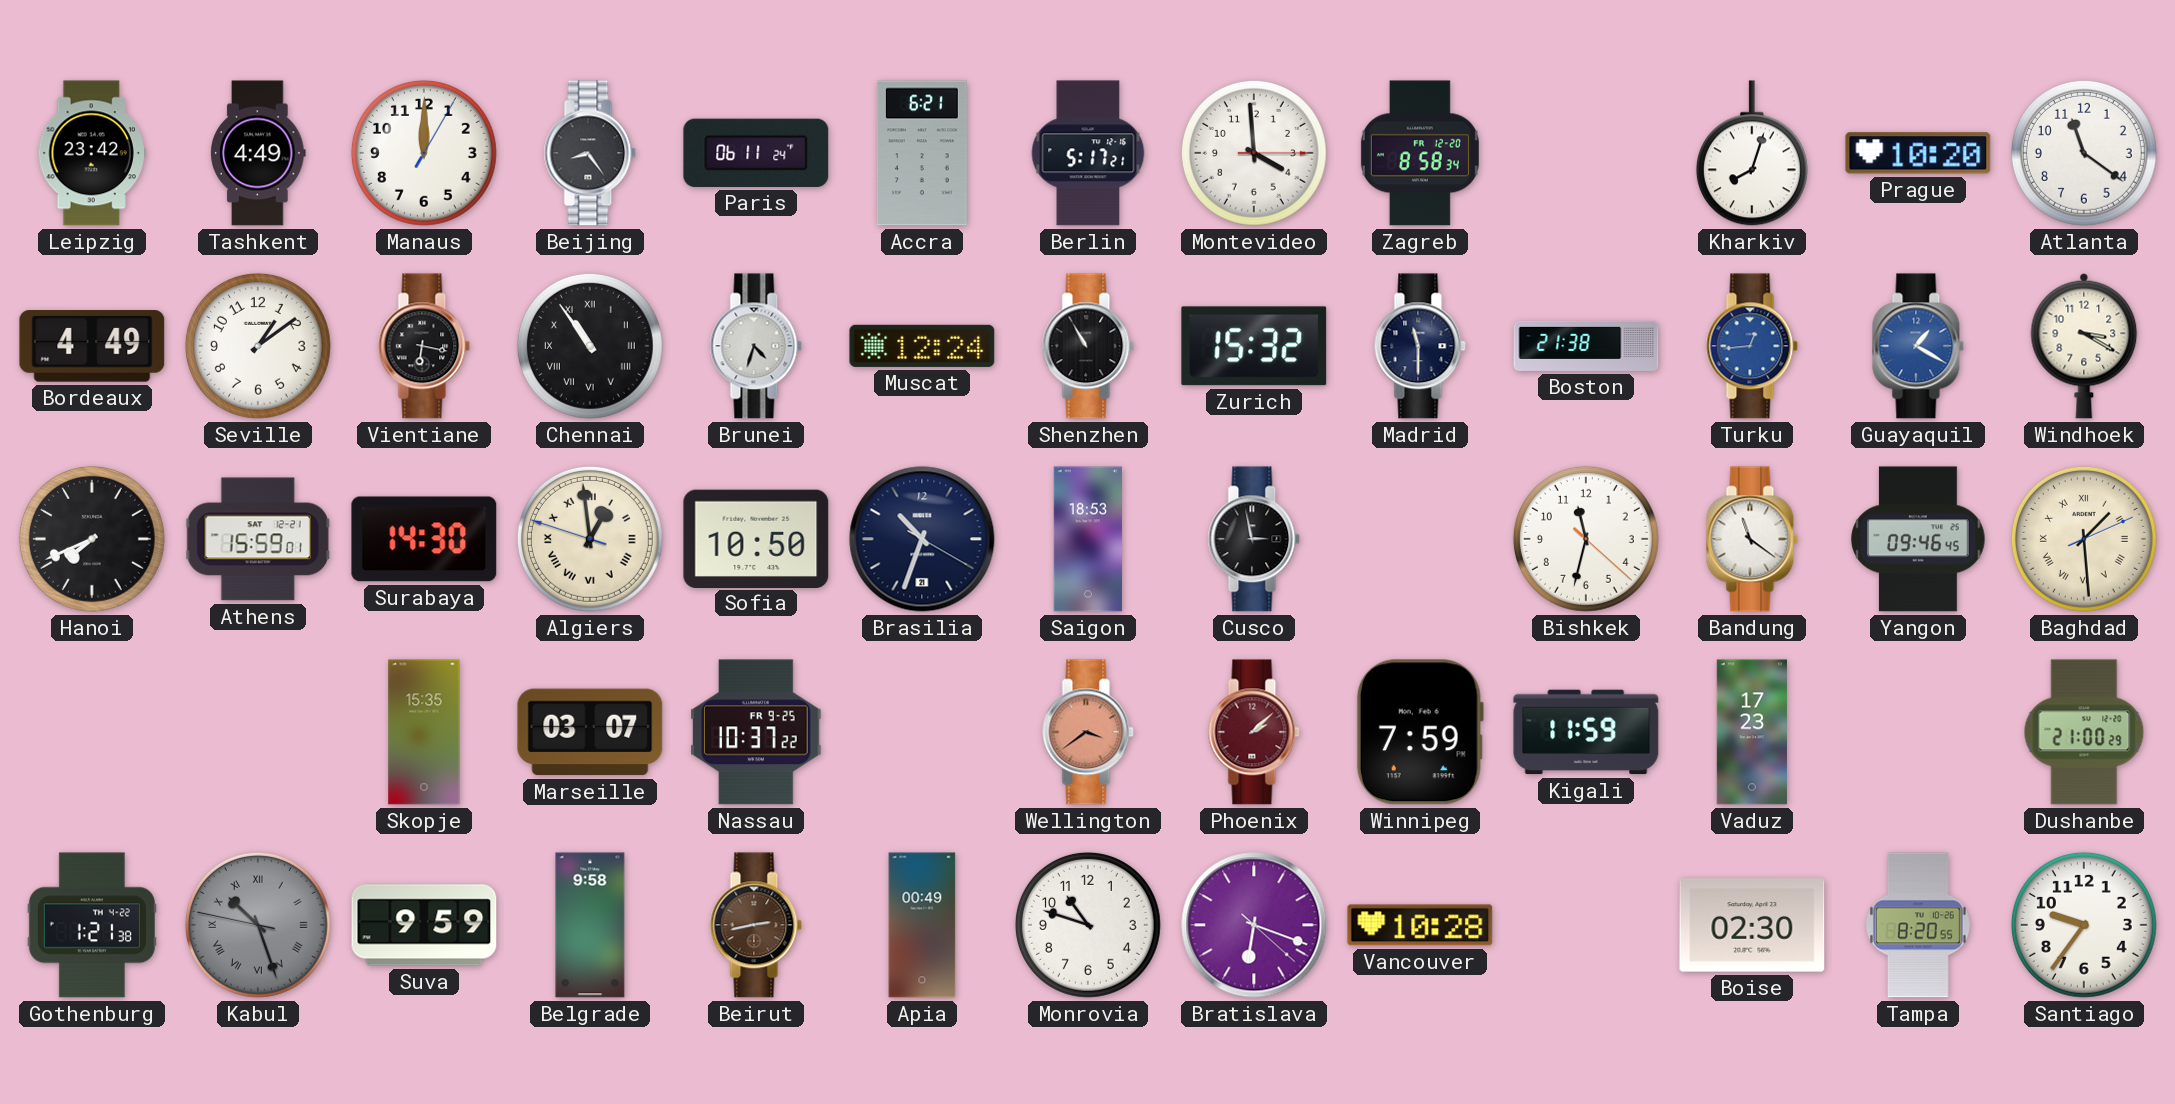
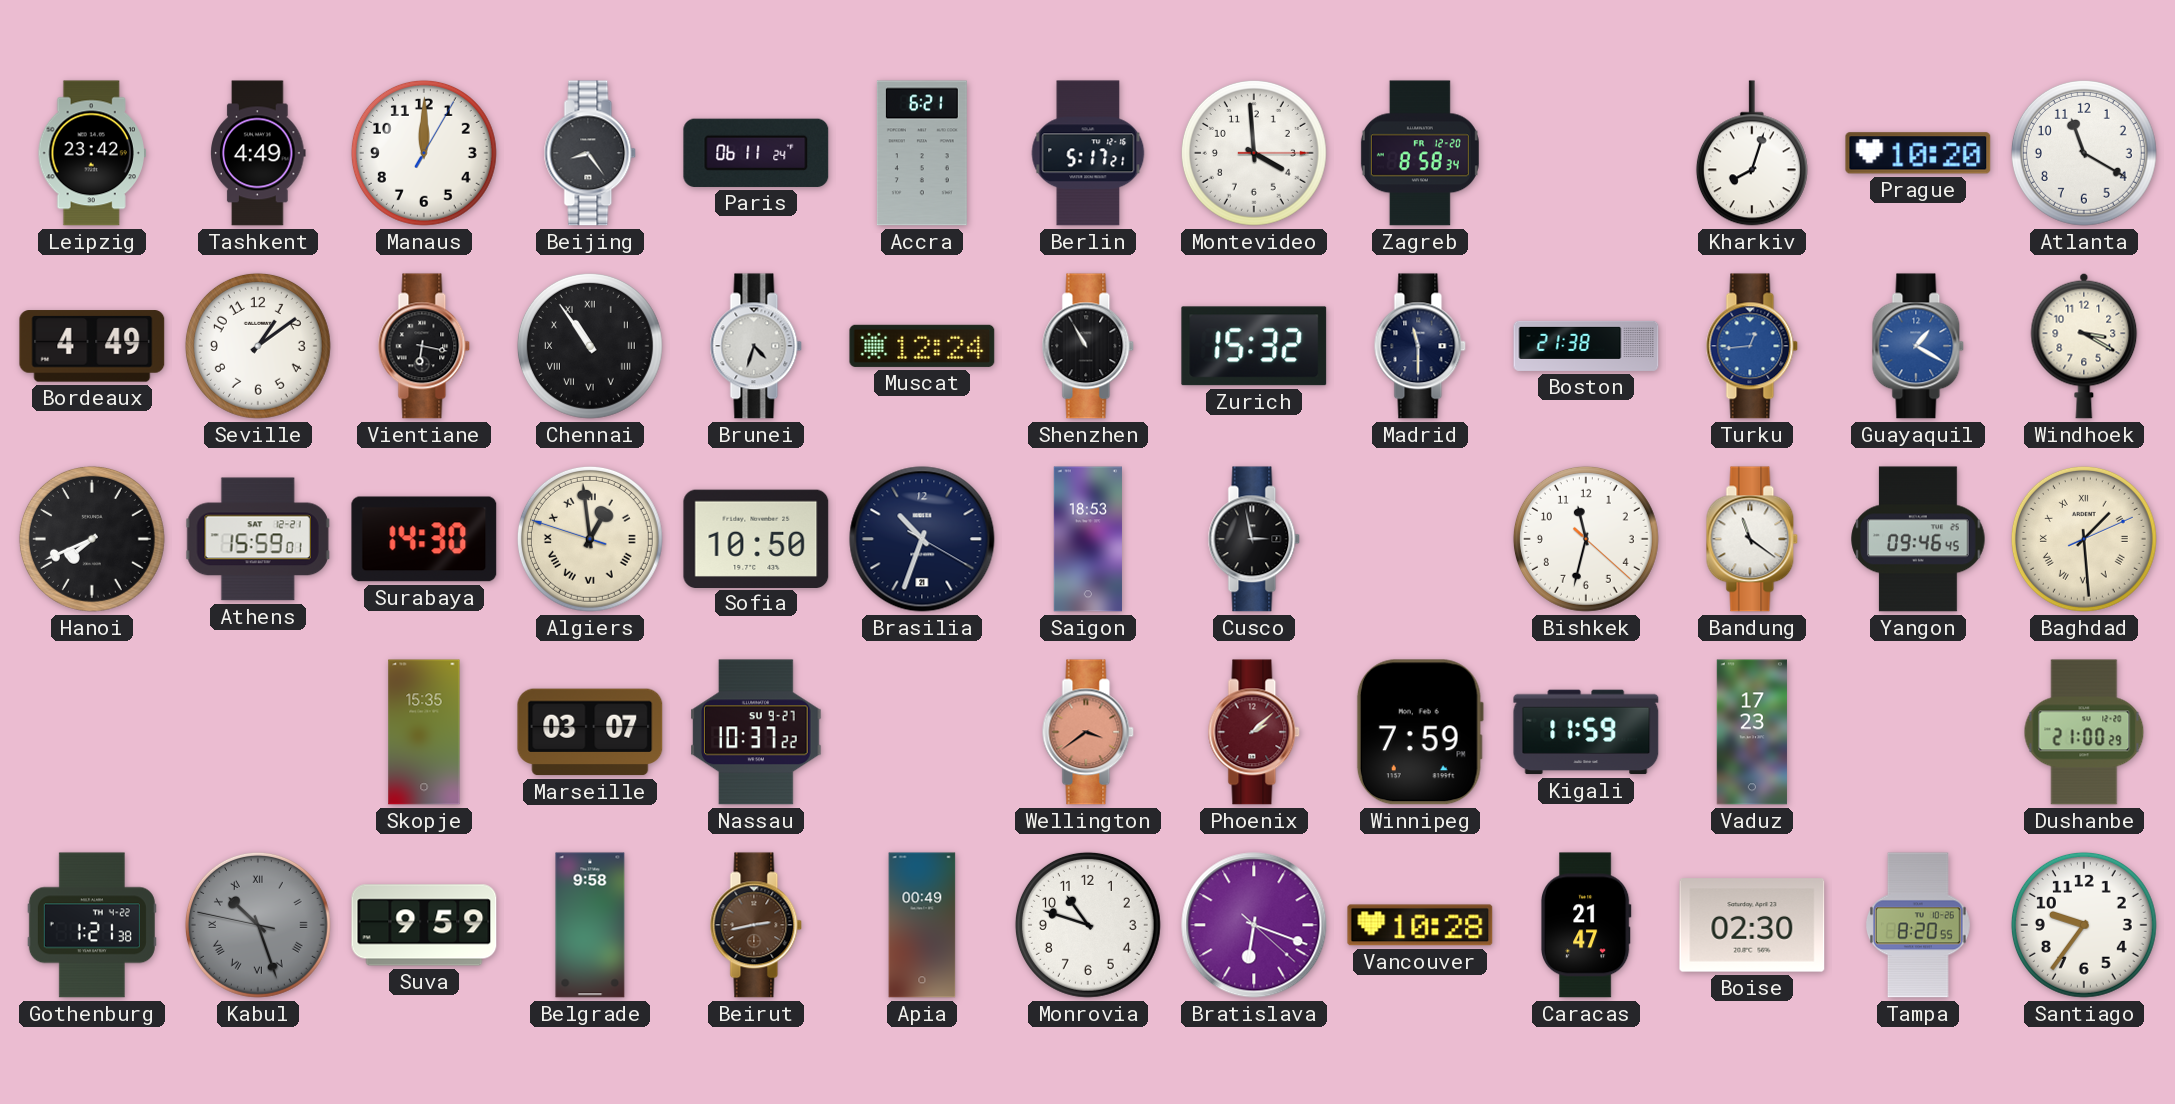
Atlanta: 11:21 -> 11:20
Nassau date: FR 9-25 -> SU 9-27
Caracas: none -> 21:47
